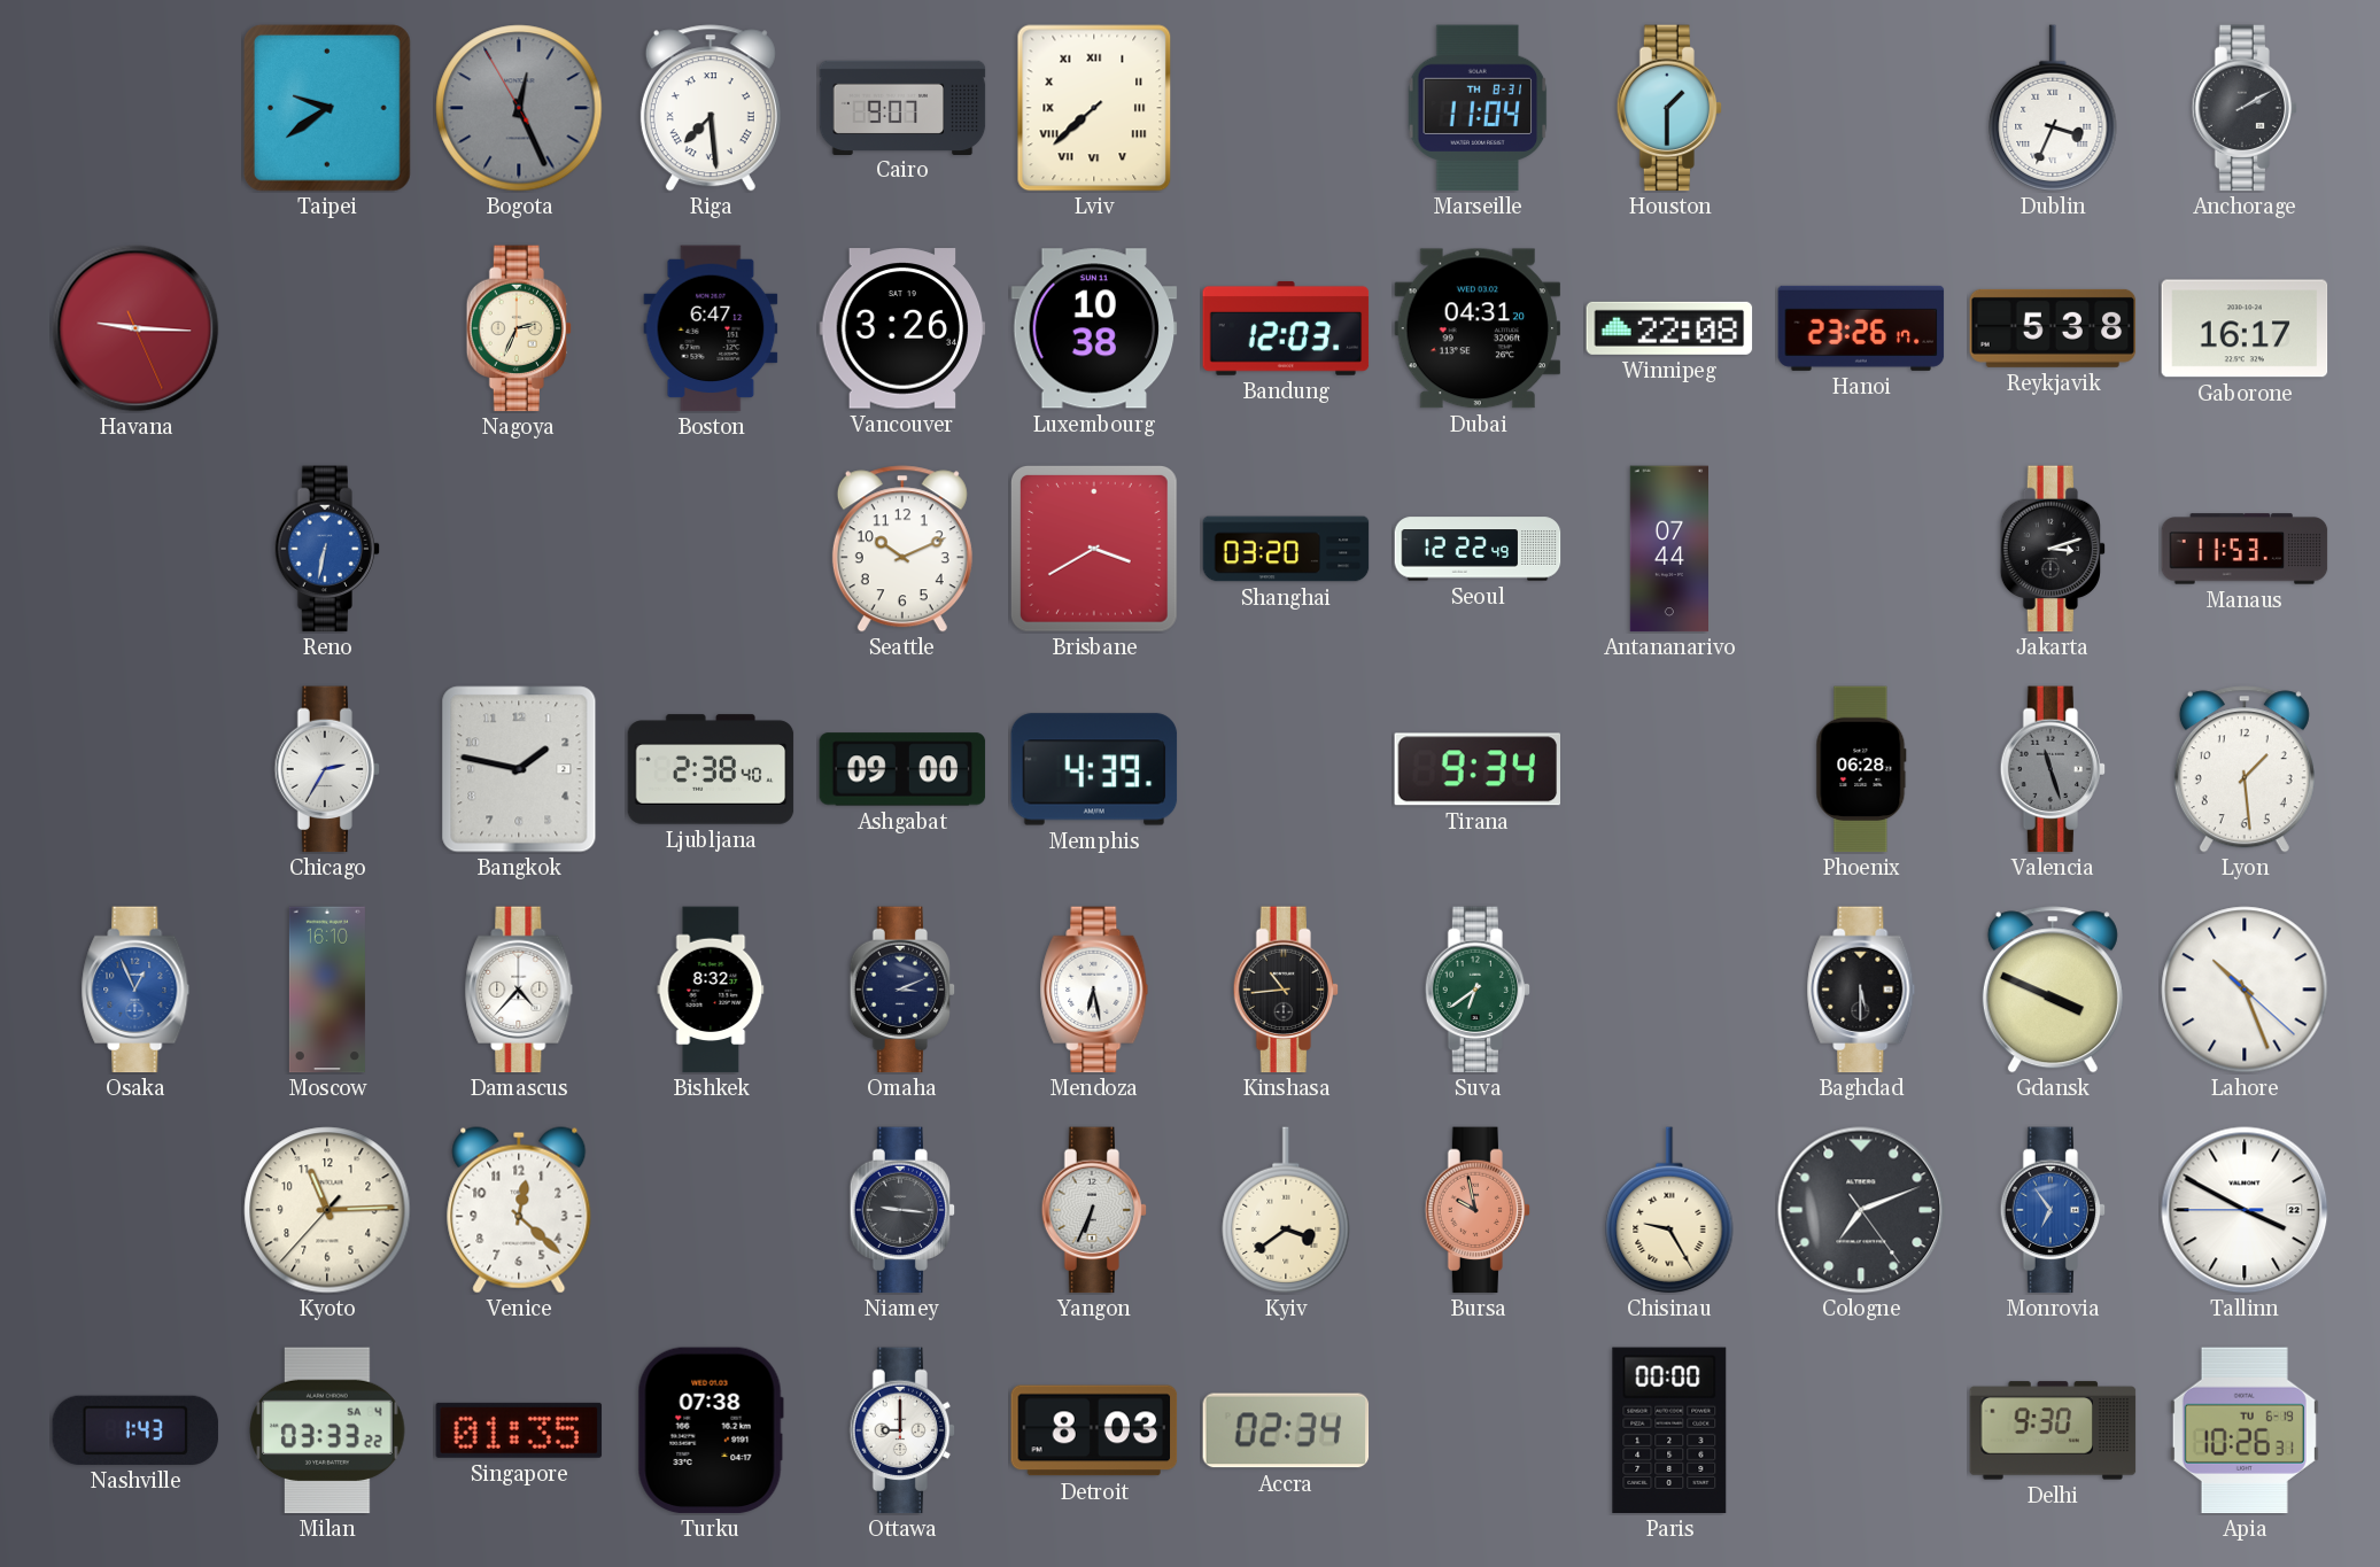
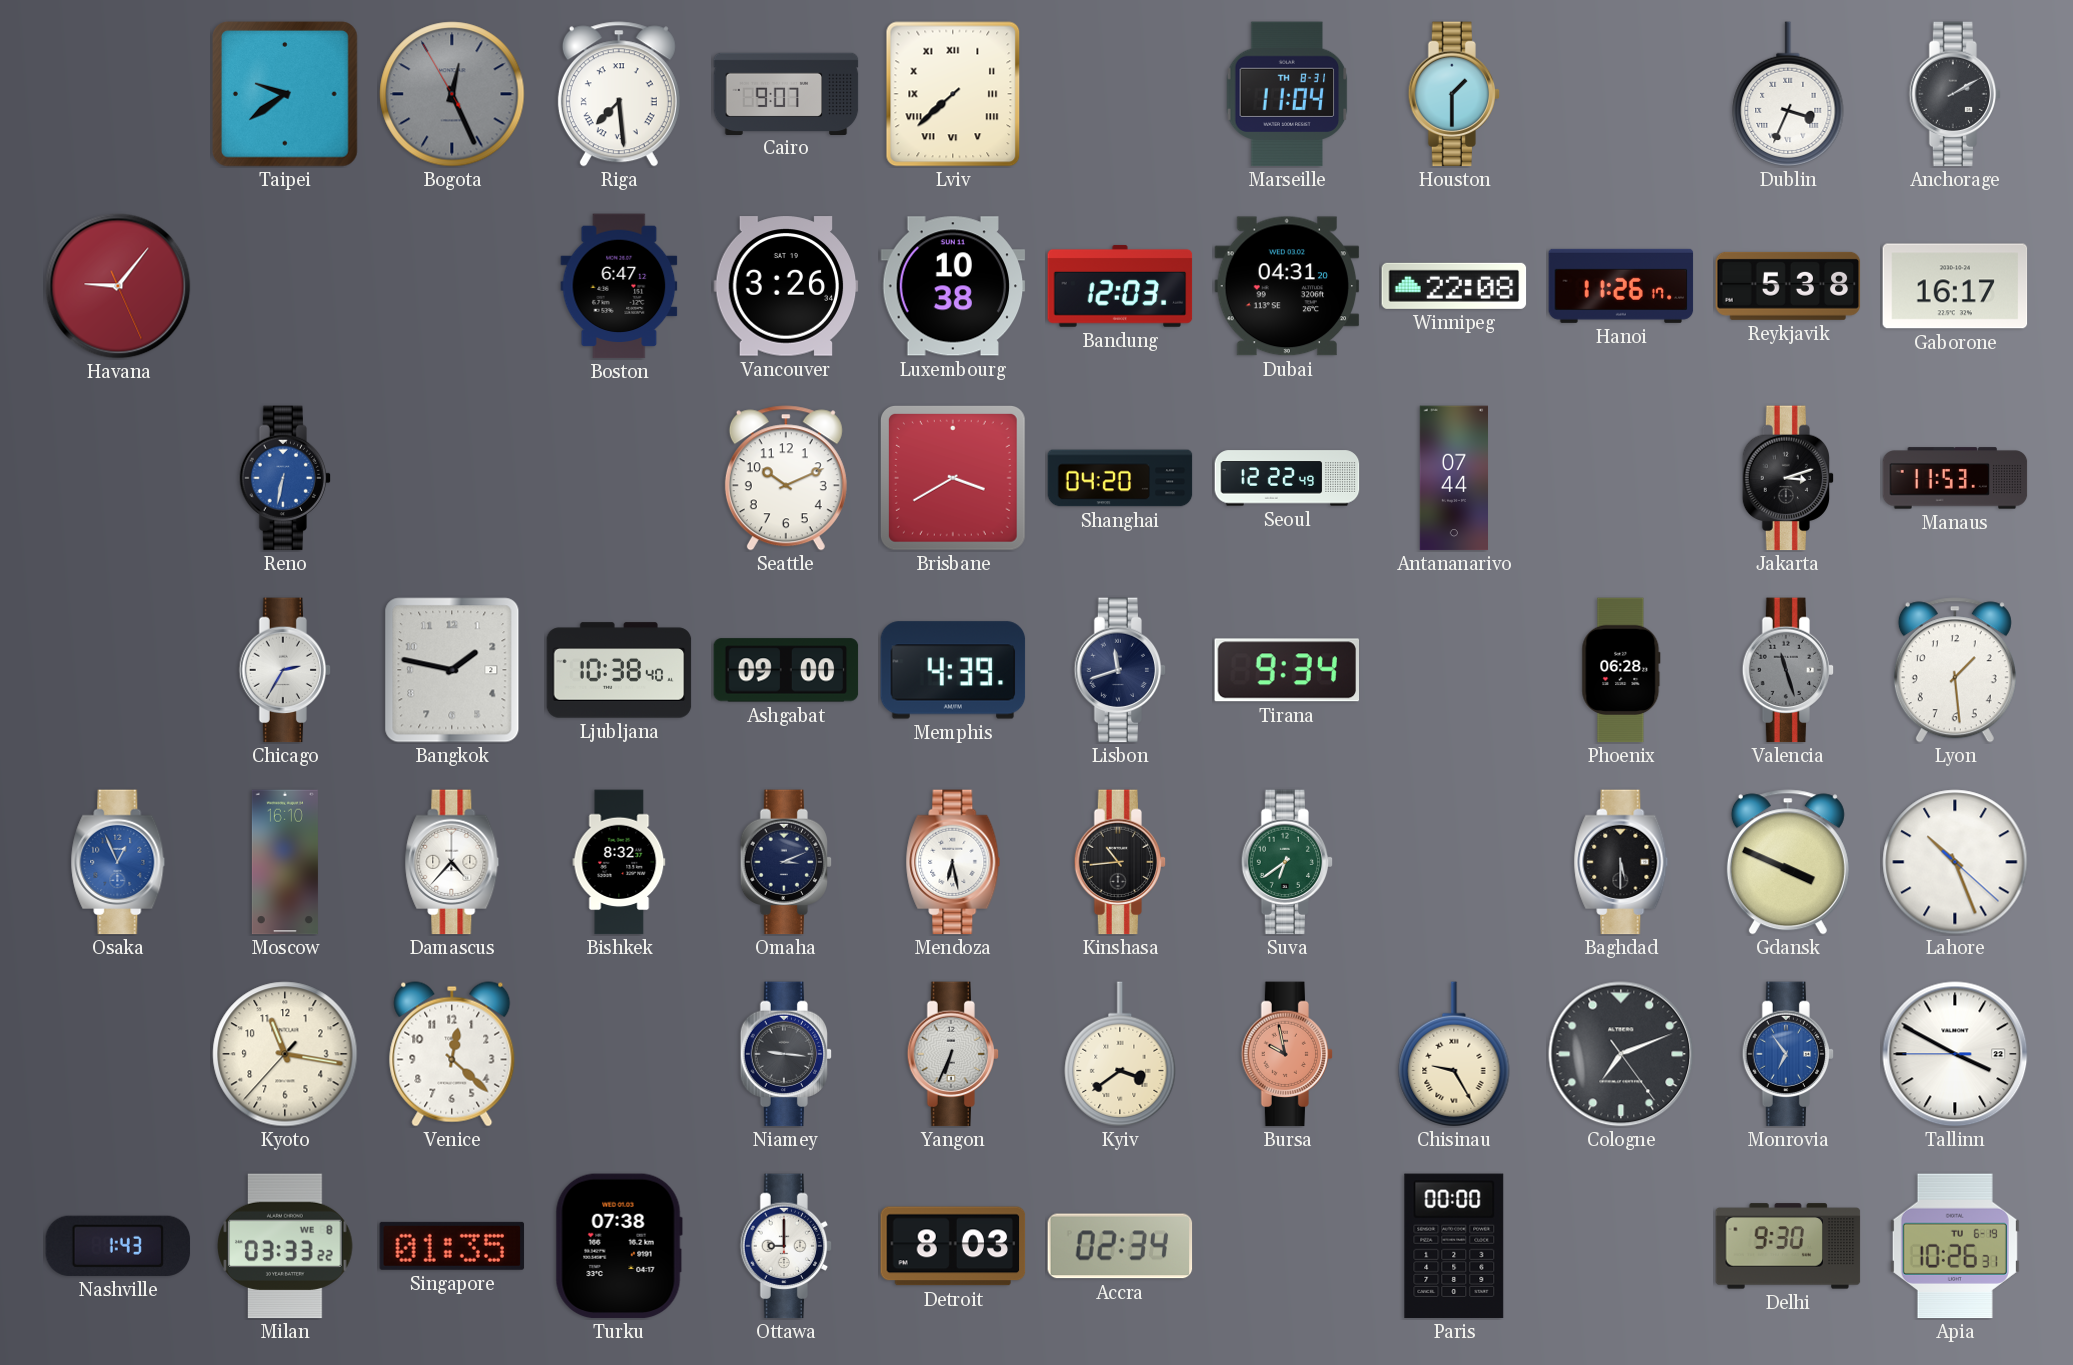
Havana: 9:15 -> 9:06
Nagoya: 2:34 -> none
Hanoi: 23:26 -> 11:26
Shanghai: 03:20 -> 04:20
Ljubljana: 2:38 -> 10:38
Lisbon: none -> 11:42
Kyoto: 11:14 -> 11:16
Milan date: SA 4 -> WE 8
